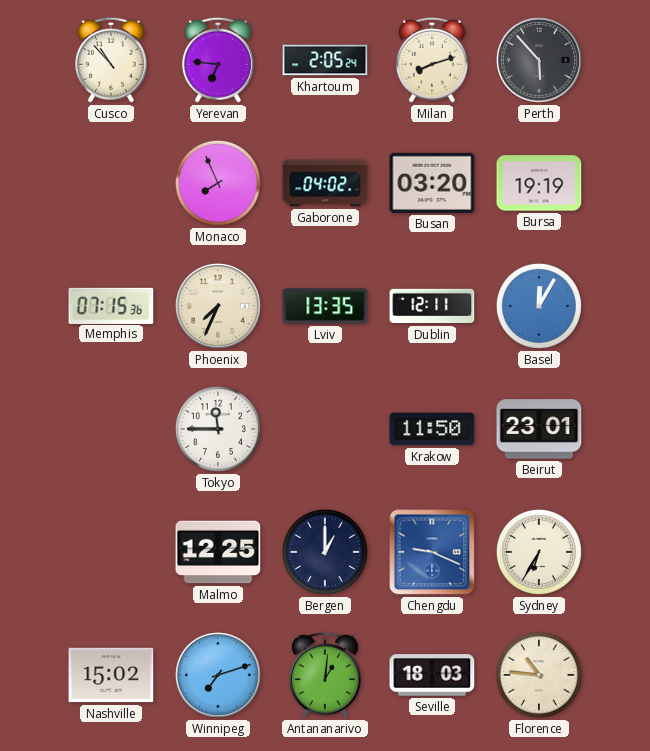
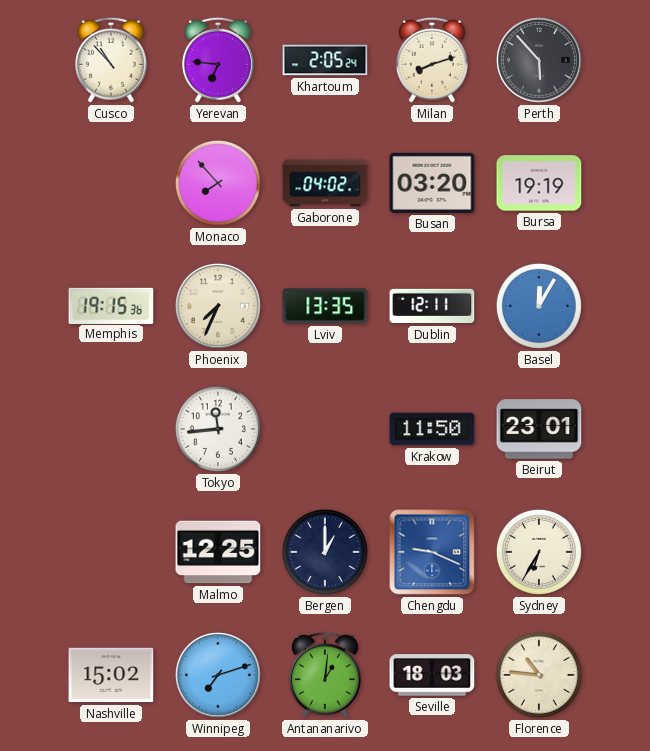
Monaco: 7:56 -> 7:53
Memphis: 07:15 -> 19:15
Tokyo: 11:45 -> 11:44
